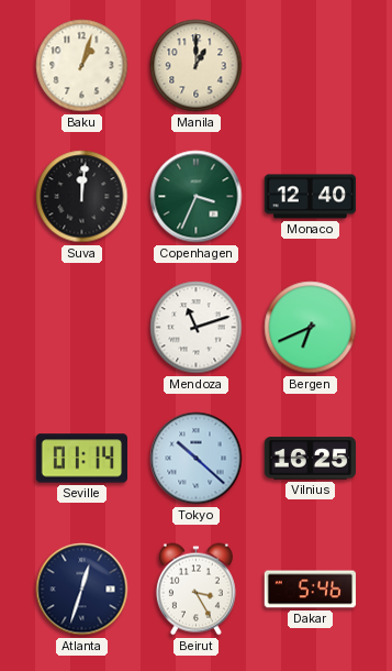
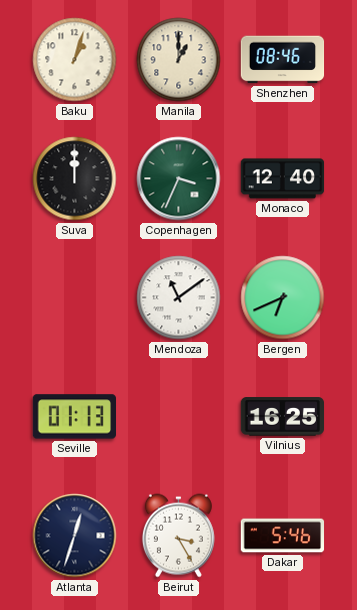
Shenzhen: none -> 08:46
Suva: 12:01 -> 12:00
Mendoza: 11:12 -> 11:09
Seville: 01:14 -> 01:13
Tokyo: 10:22 -> none
